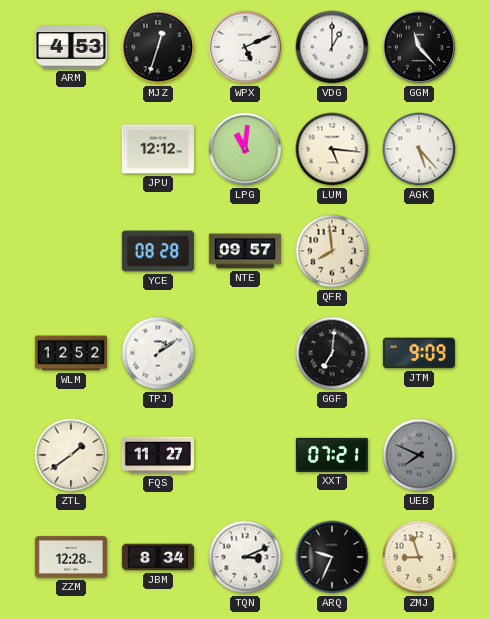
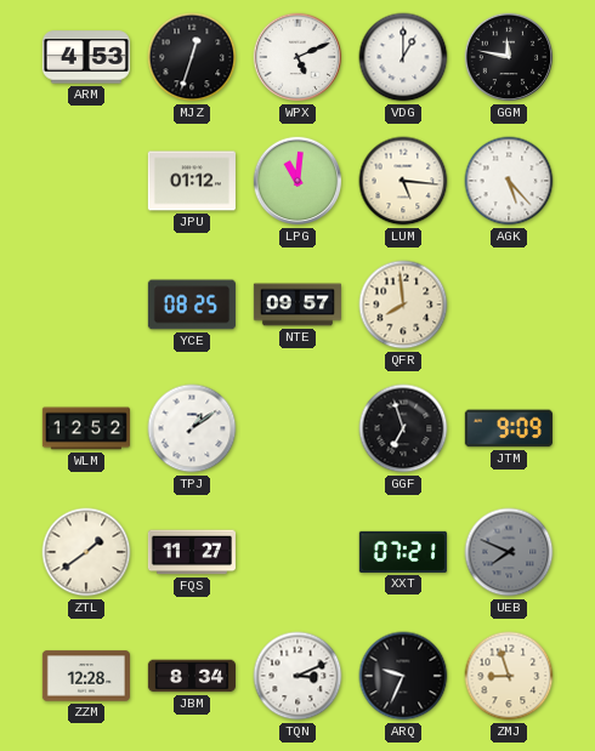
GGM: 11:23 -> 11:47
JPU: 12:12 -> 01:12
YCE: 08:28 -> 08:25
GGF: 7:01 -> 6:57
